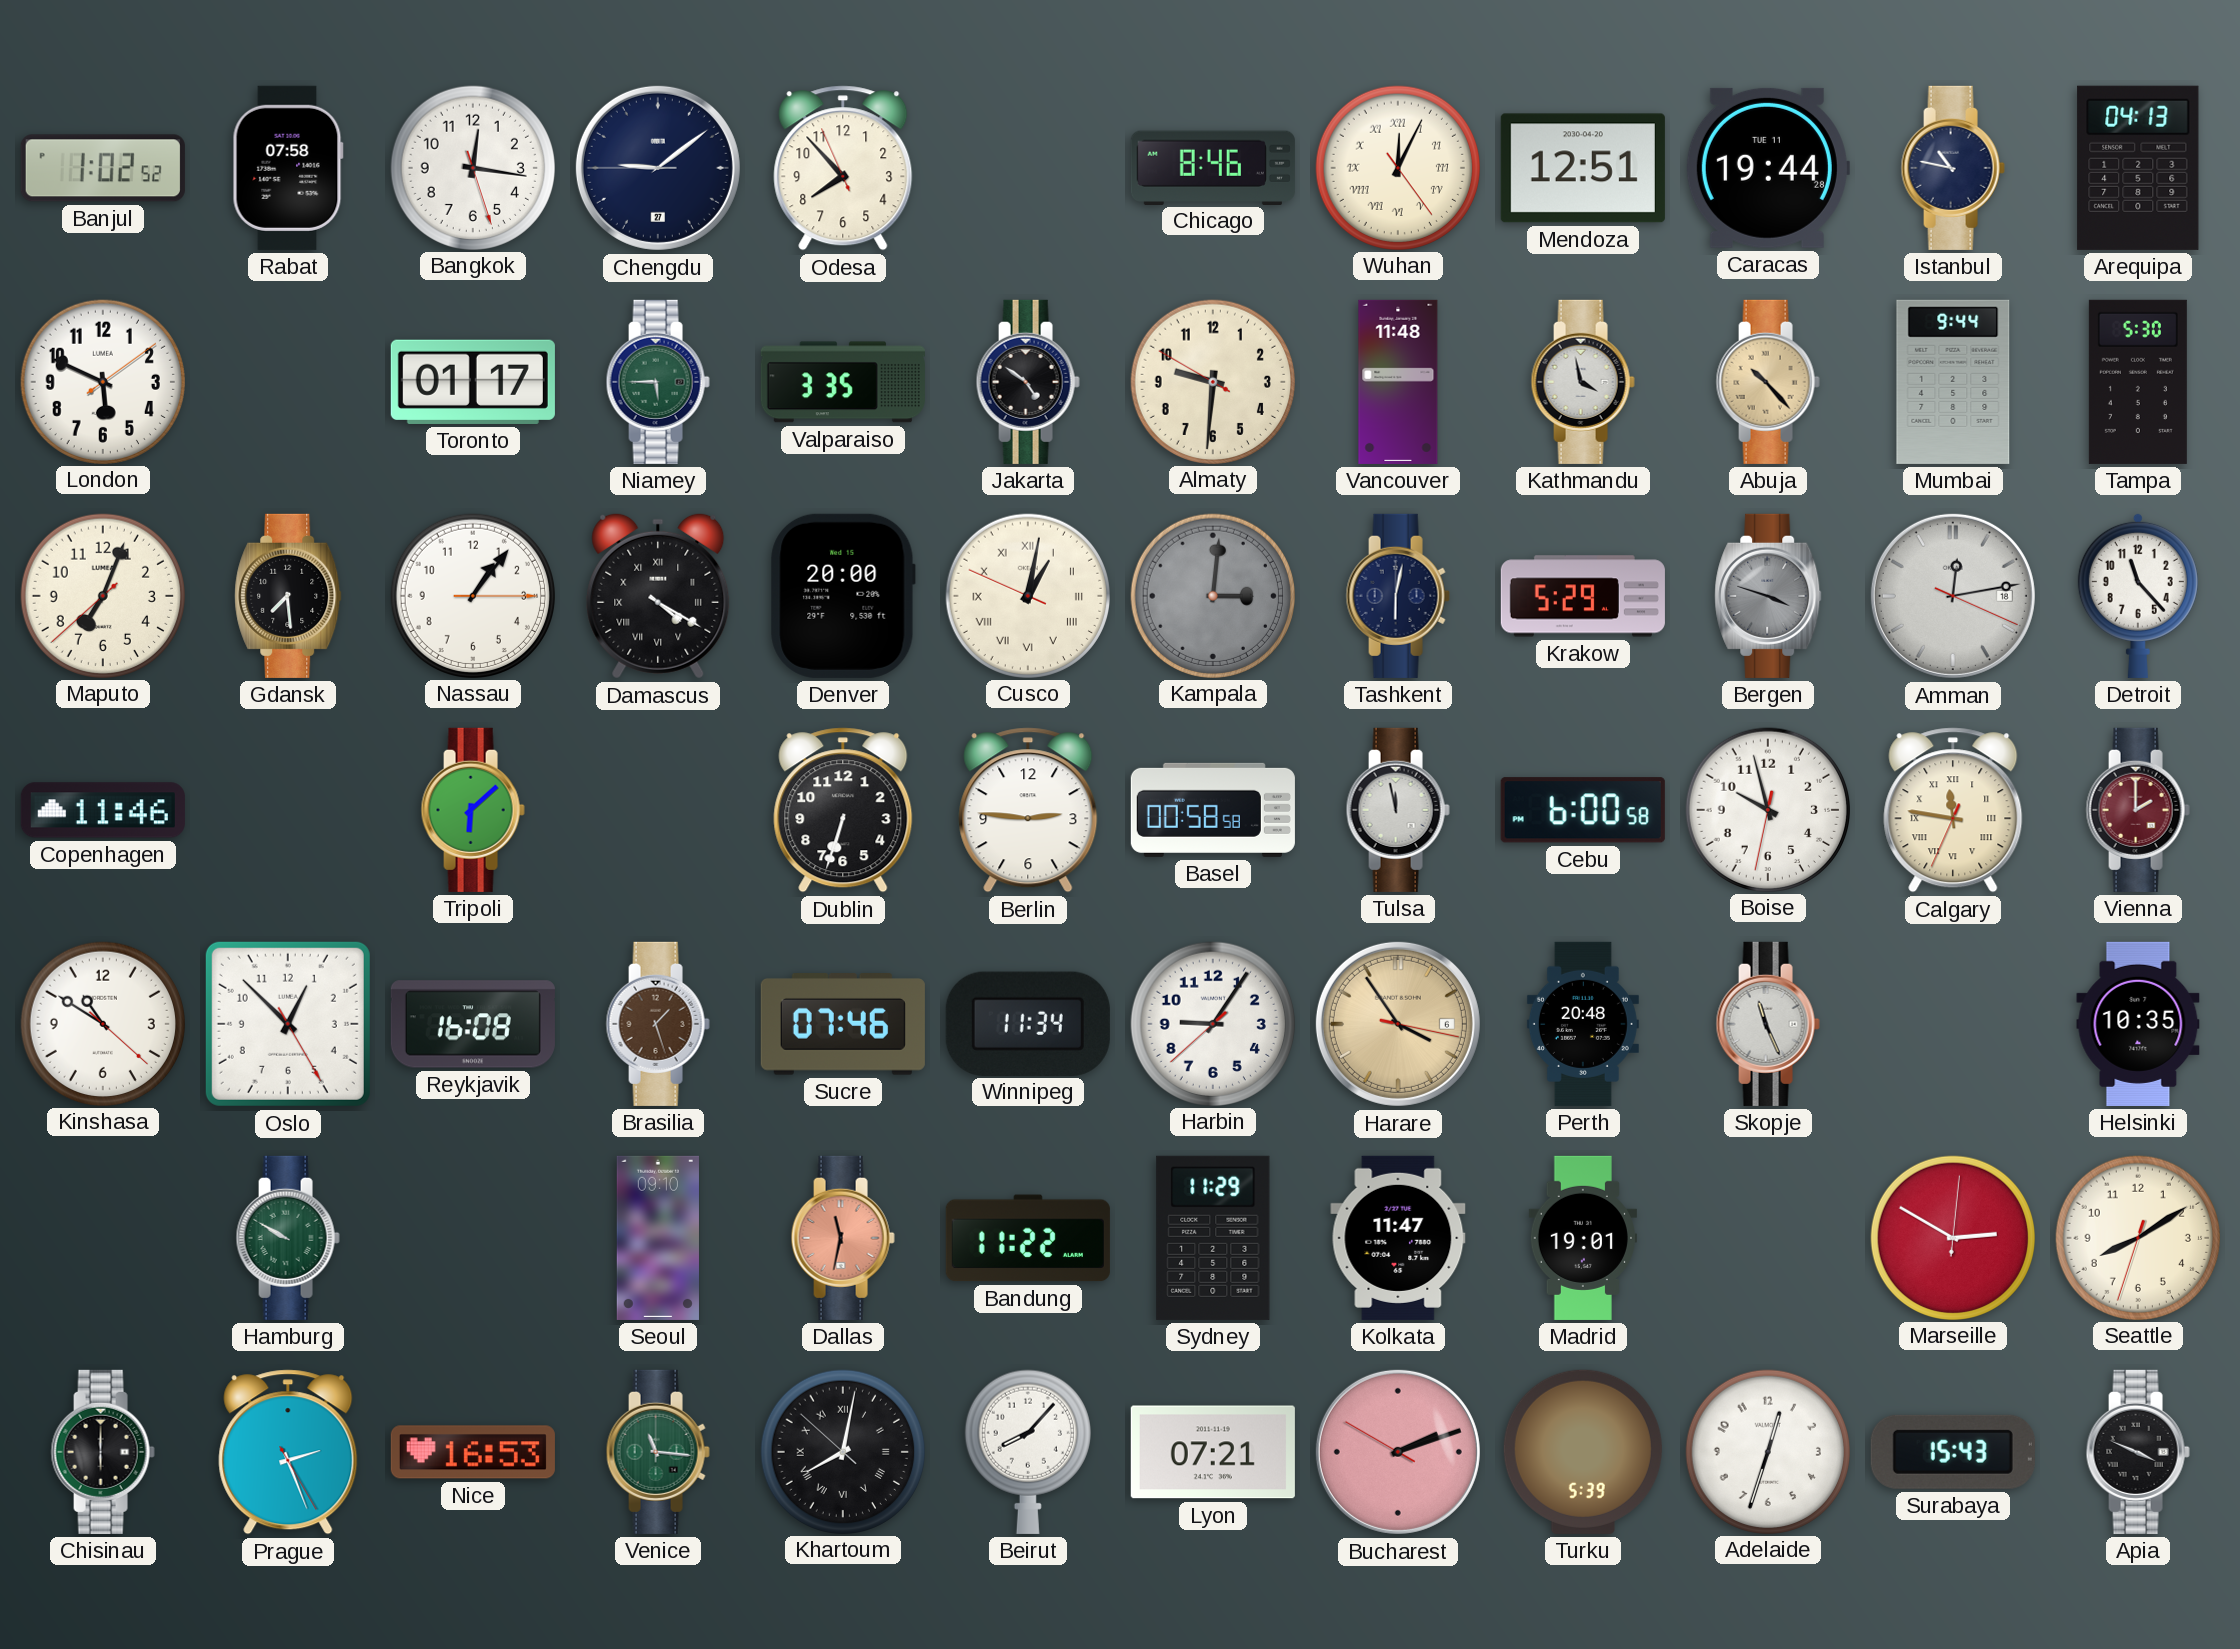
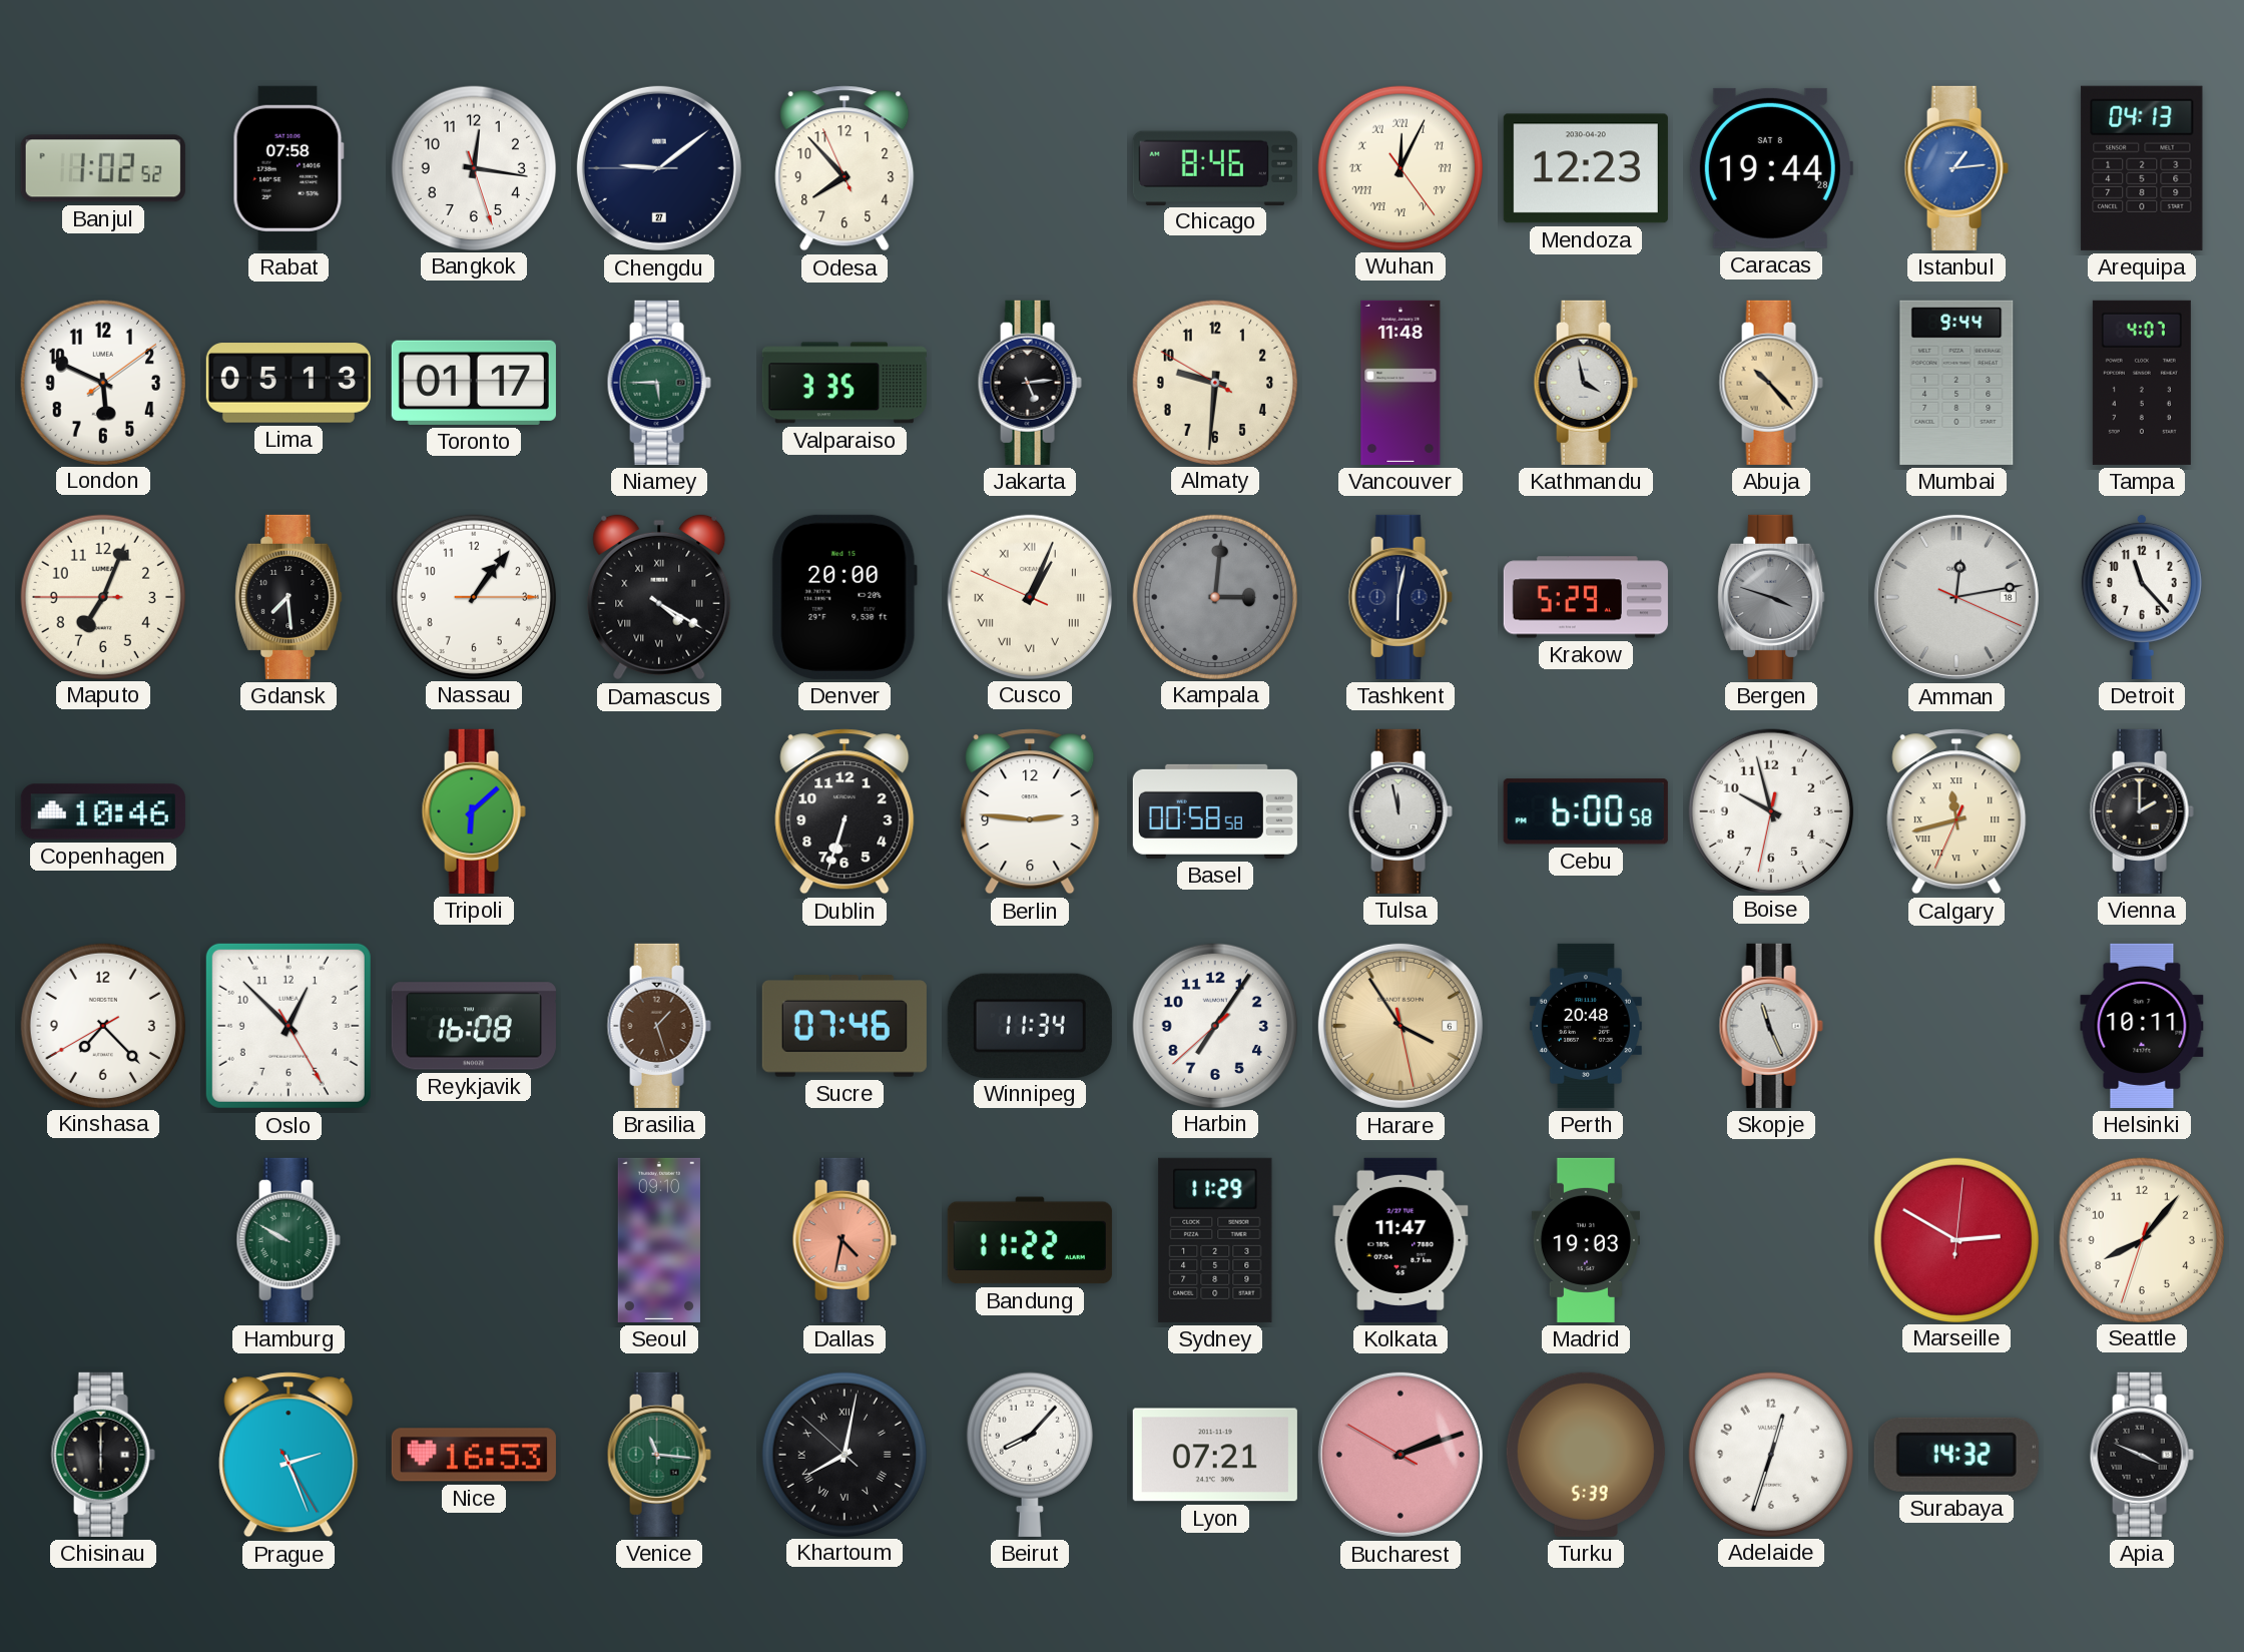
Mendoza: 12:51 -> 12:23
Caracas date: TUE 11 -> SAT 8
Istanbul: 10:47 -> 1:14
Istanbul dial: navy -> blue
Lima: none -> 05:13
Jakarta: 4:51 -> 5:14
Tampa: 5:30 -> 4:07
Maputo: 7:03:38 -> 7:03:45
Cusco: 1:01 -> 1:03
Copenhagen: 11:46 -> 10:46
Calgary: 11:46 -> 11:42
Vienna dial: burgundy -> black
Kinshasa: 10:50 -> 7:22
Harbin: 9:05 -> 7:05
Harare: 3:54:17 -> 3:54:28
Helsinki: 10:35 -> 10:11
Dallas: 11:32 -> 4:32
Madrid: 19:01 -> 19:03
Seattle: 8:09 -> 8:06
Surabaya: 15:43 -> 14:32
